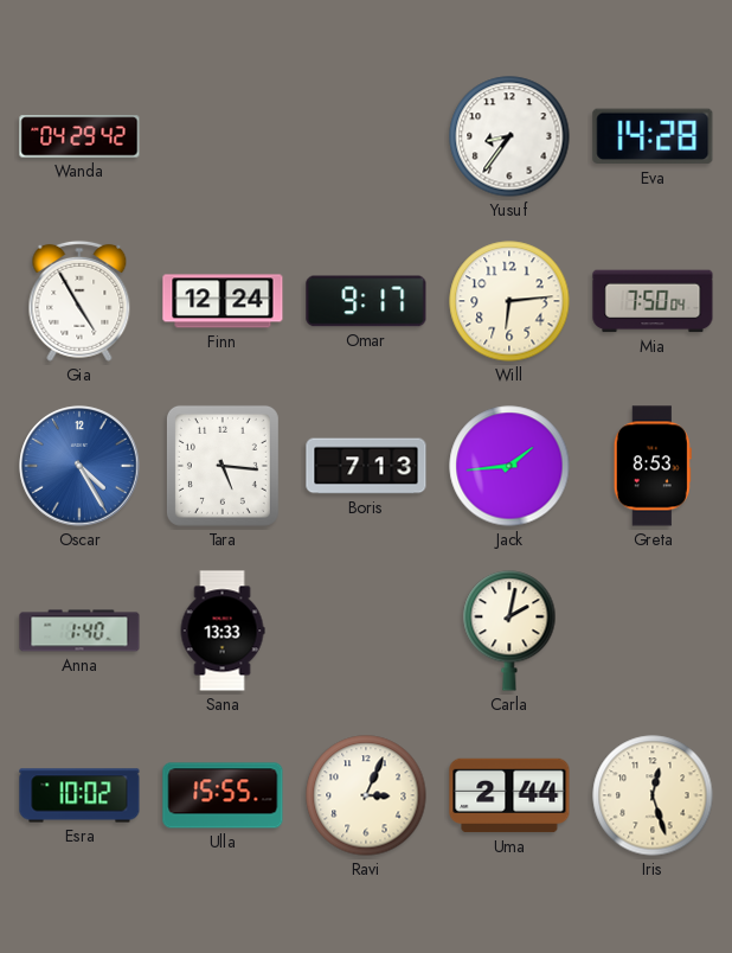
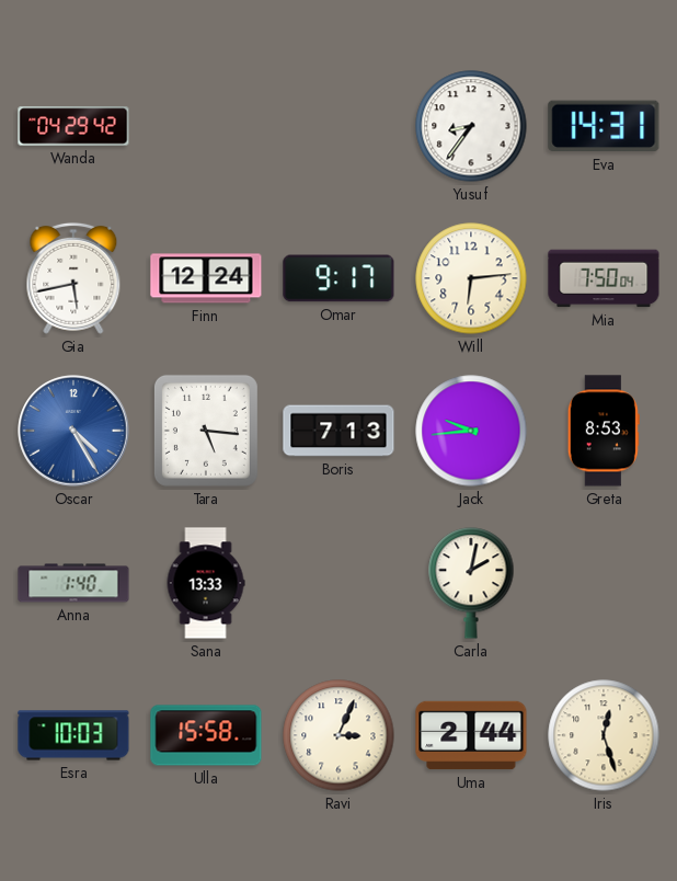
Eva: 14:28 -> 14:31
Gia: 4:55 -> 5:43
Jack: 1:44 -> 9:44
Esra: 10:02 -> 10:03
Ulla: 15:55 -> 15:58
